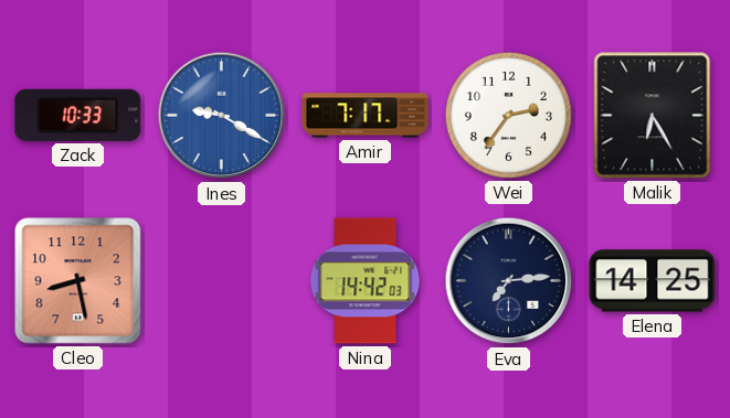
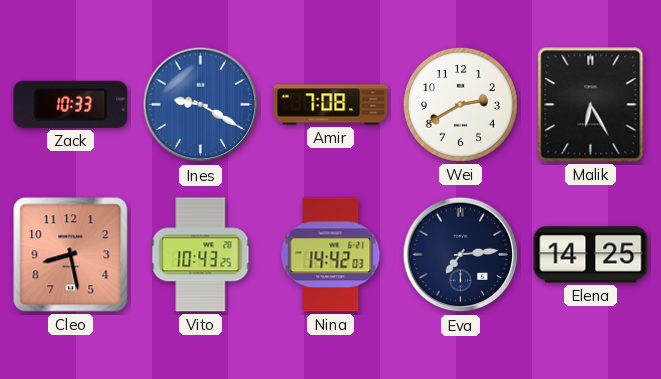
Amir: 7:17 -> 7:08
Wei: 2:36 -> 2:40
Vito: none -> 10:43
